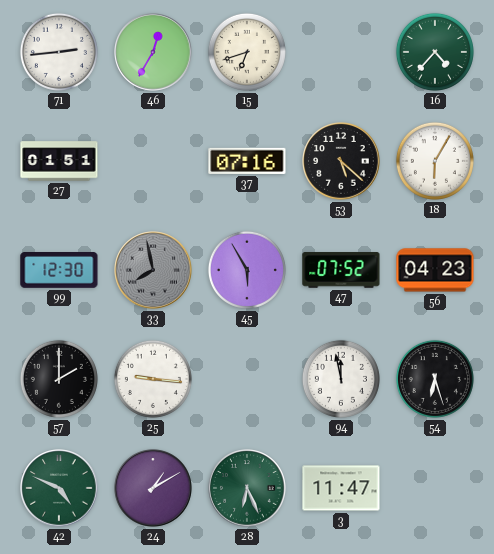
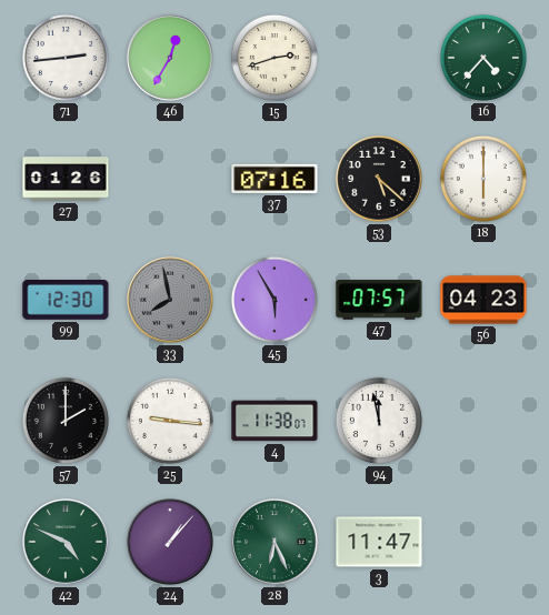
15: 6:42 -> 2:42
27: 01:51 -> 01:26
18: 6:05 -> 6:00
47: 07:52 -> 07:57
4: none -> 11:38
54: 6:27 -> none
24: 1:10 -> 1:07
